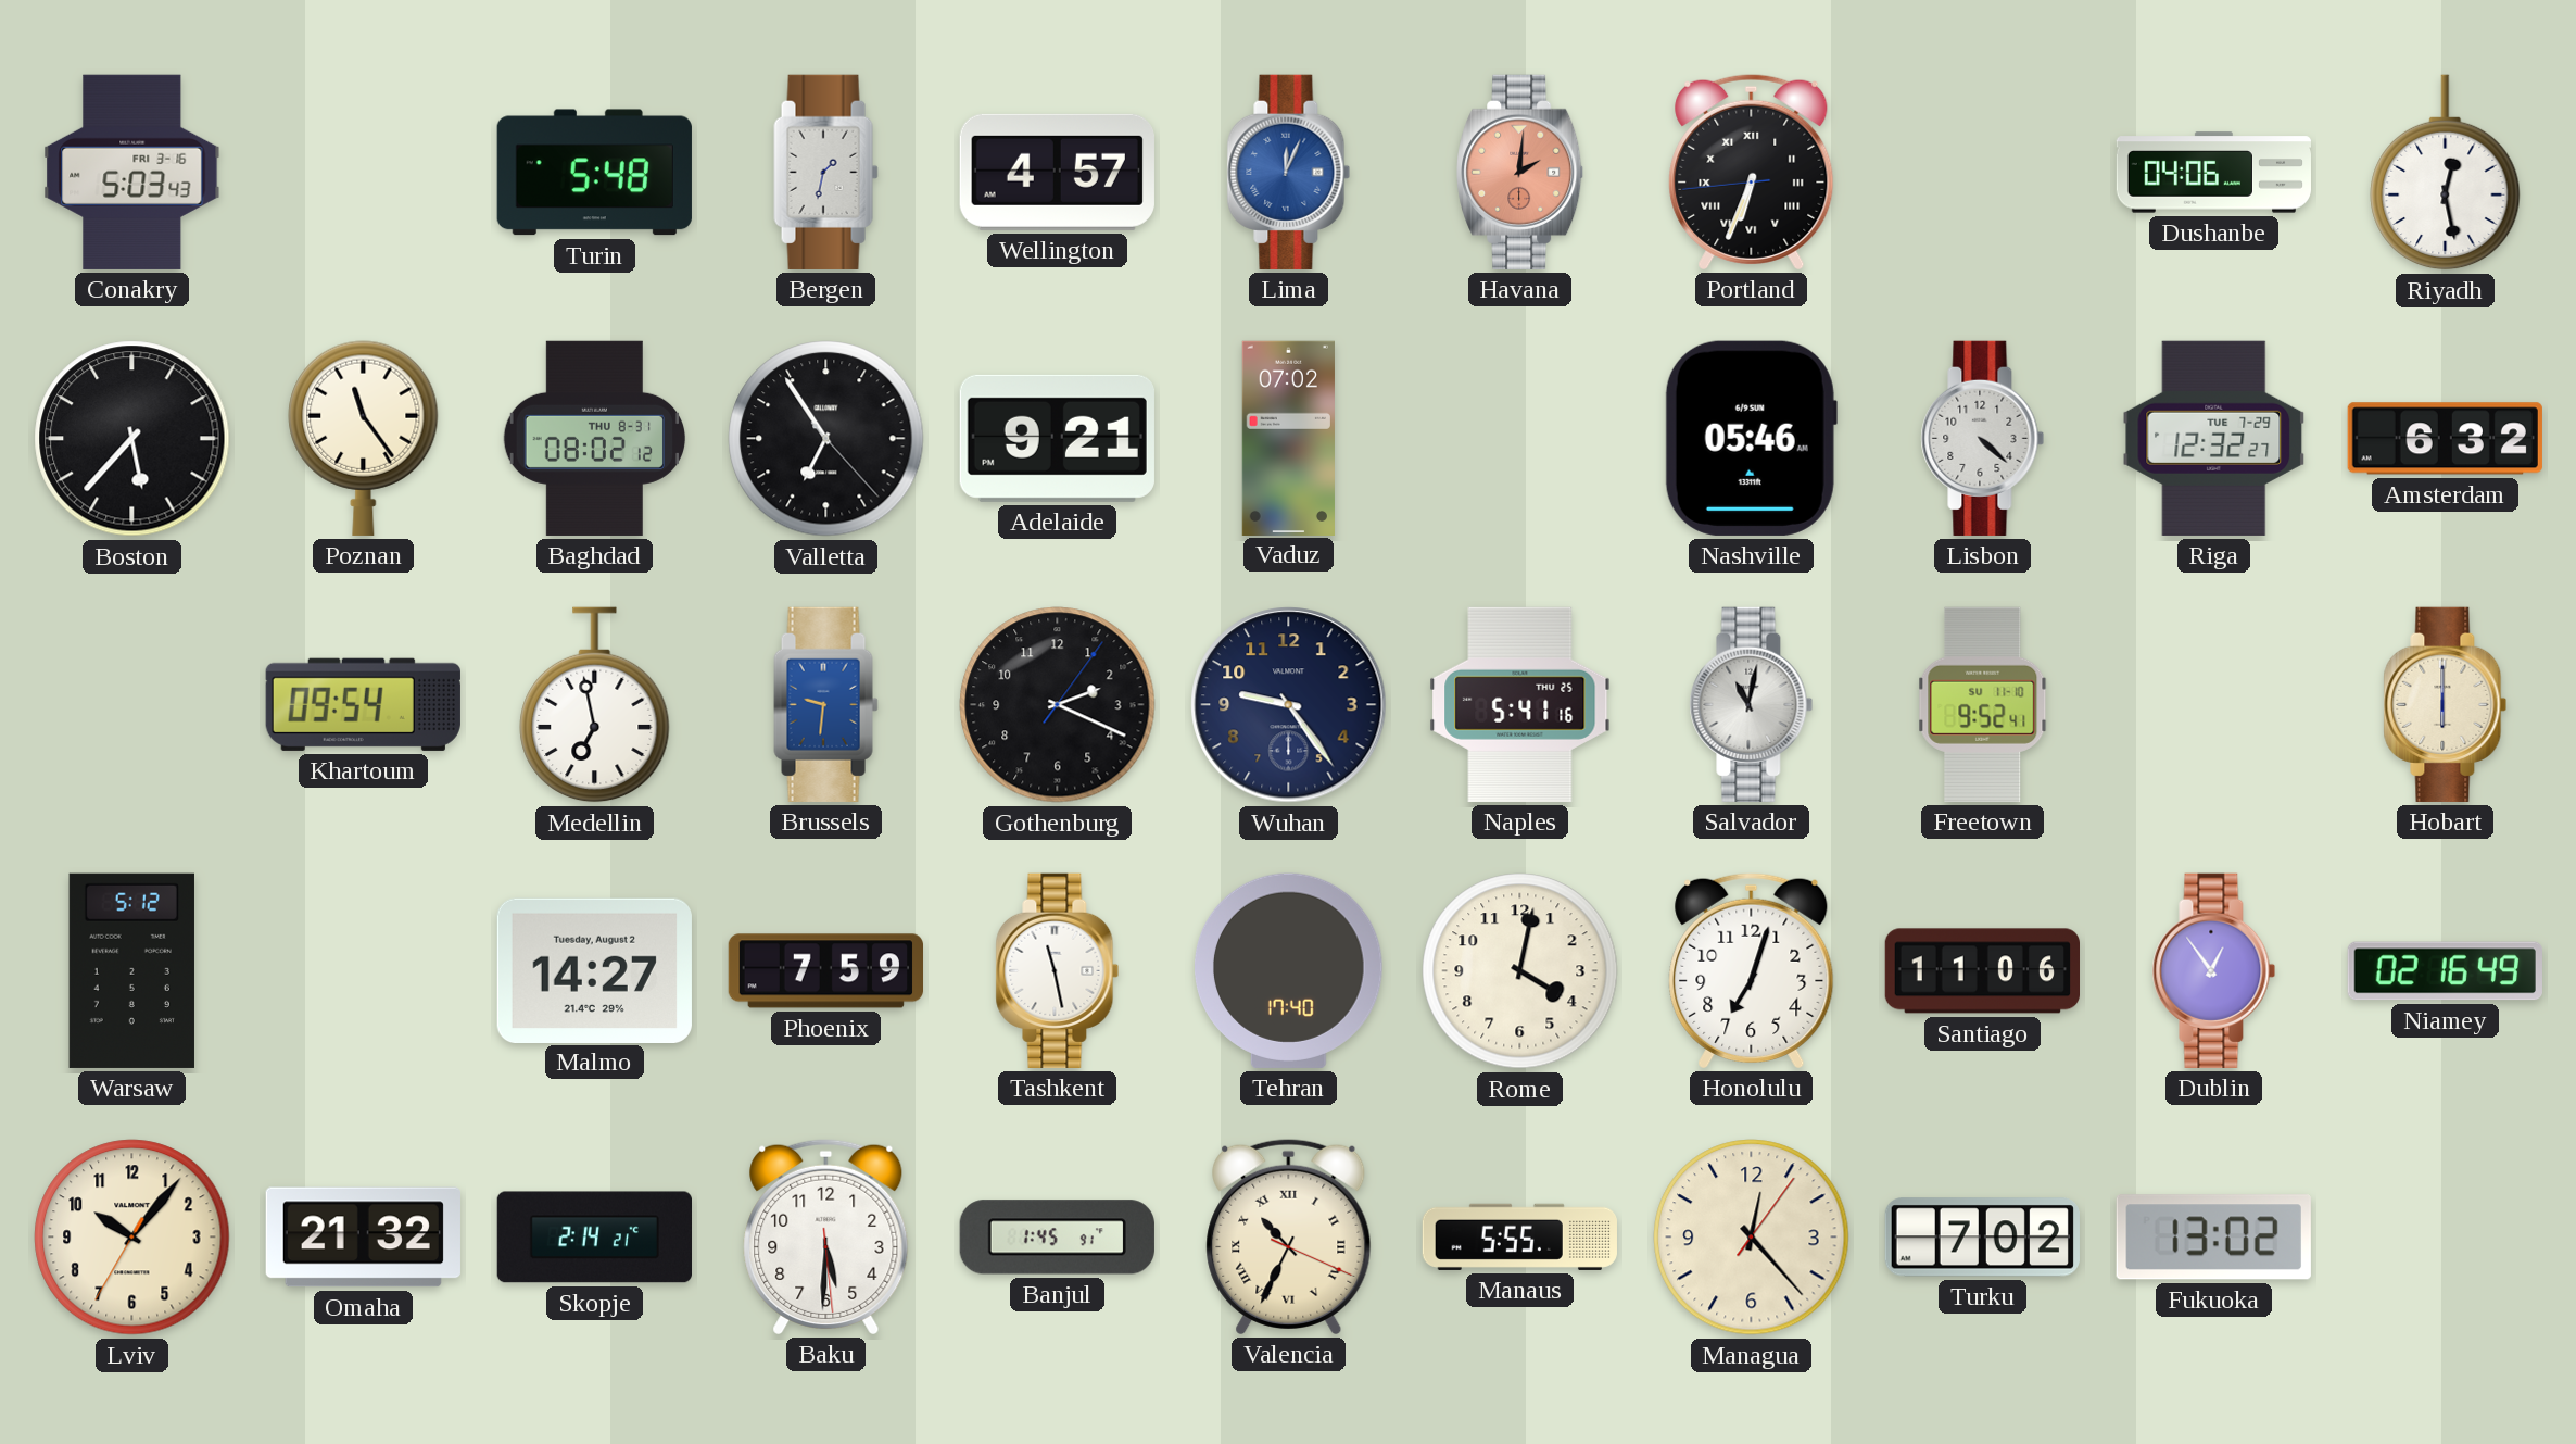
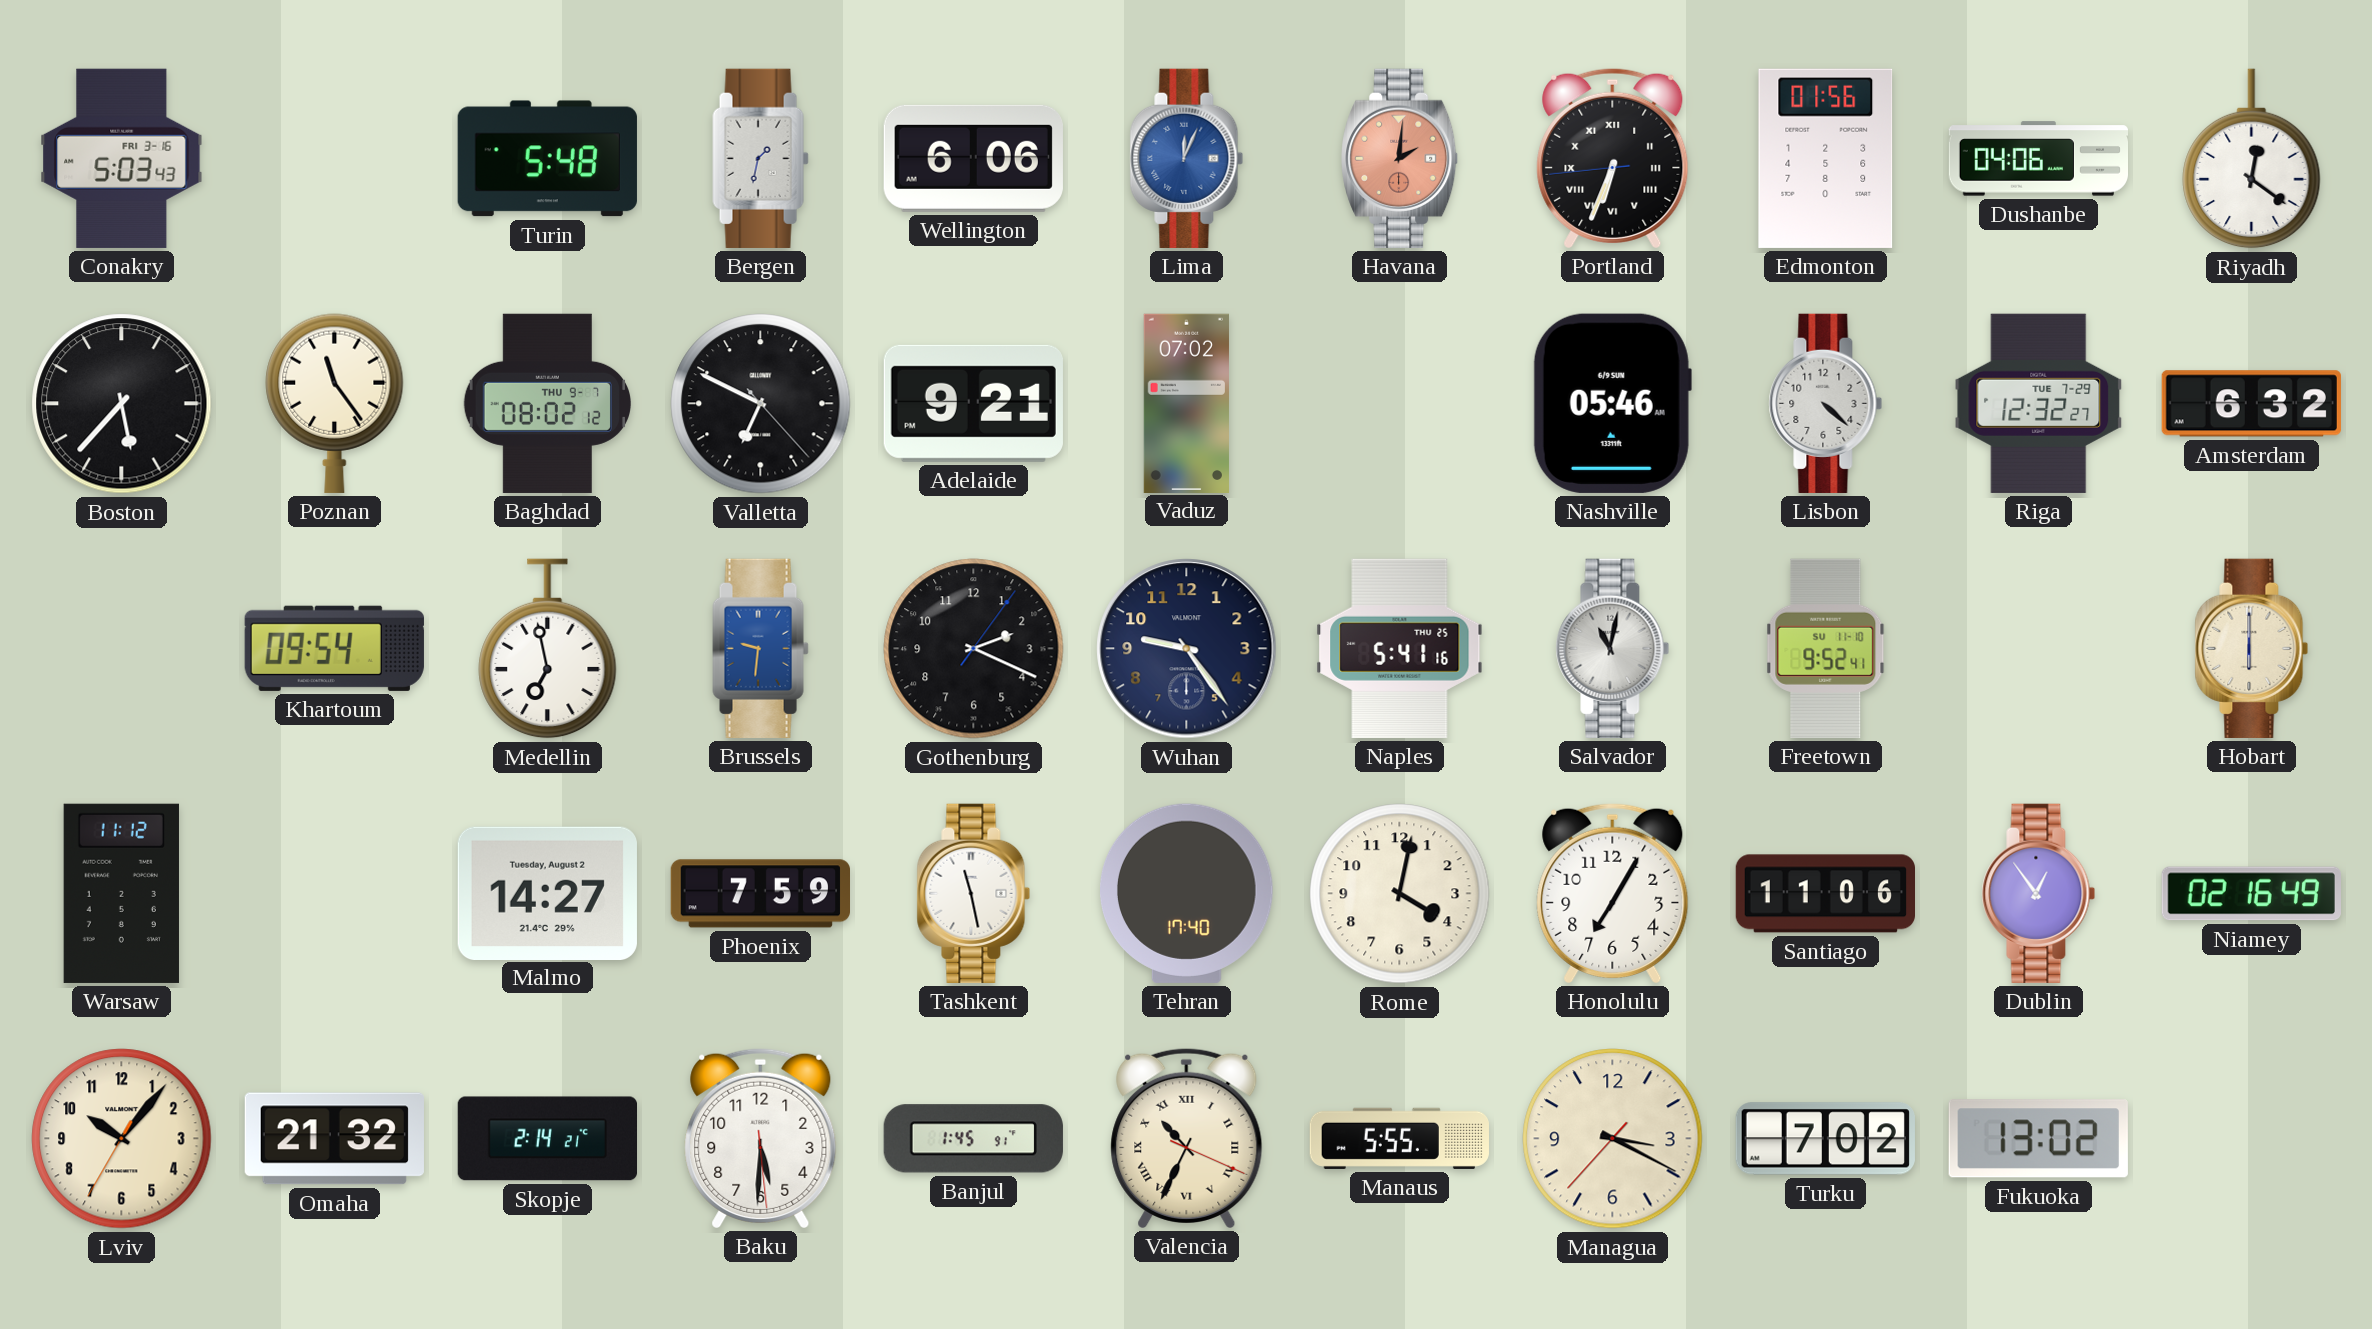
Wellington: 4:57 -> 6:06
Edmonton: none -> 01:56
Riyadh: 12:28 -> 12:21
Baghdad date: THU 8-31 -> THU 9-7
Valletta: 6:54 -> 6:49
Warsaw: 5:12 -> 11:12
Honolulu: 7:03 -> 7:05
Managua: 12:23 -> 3:19
